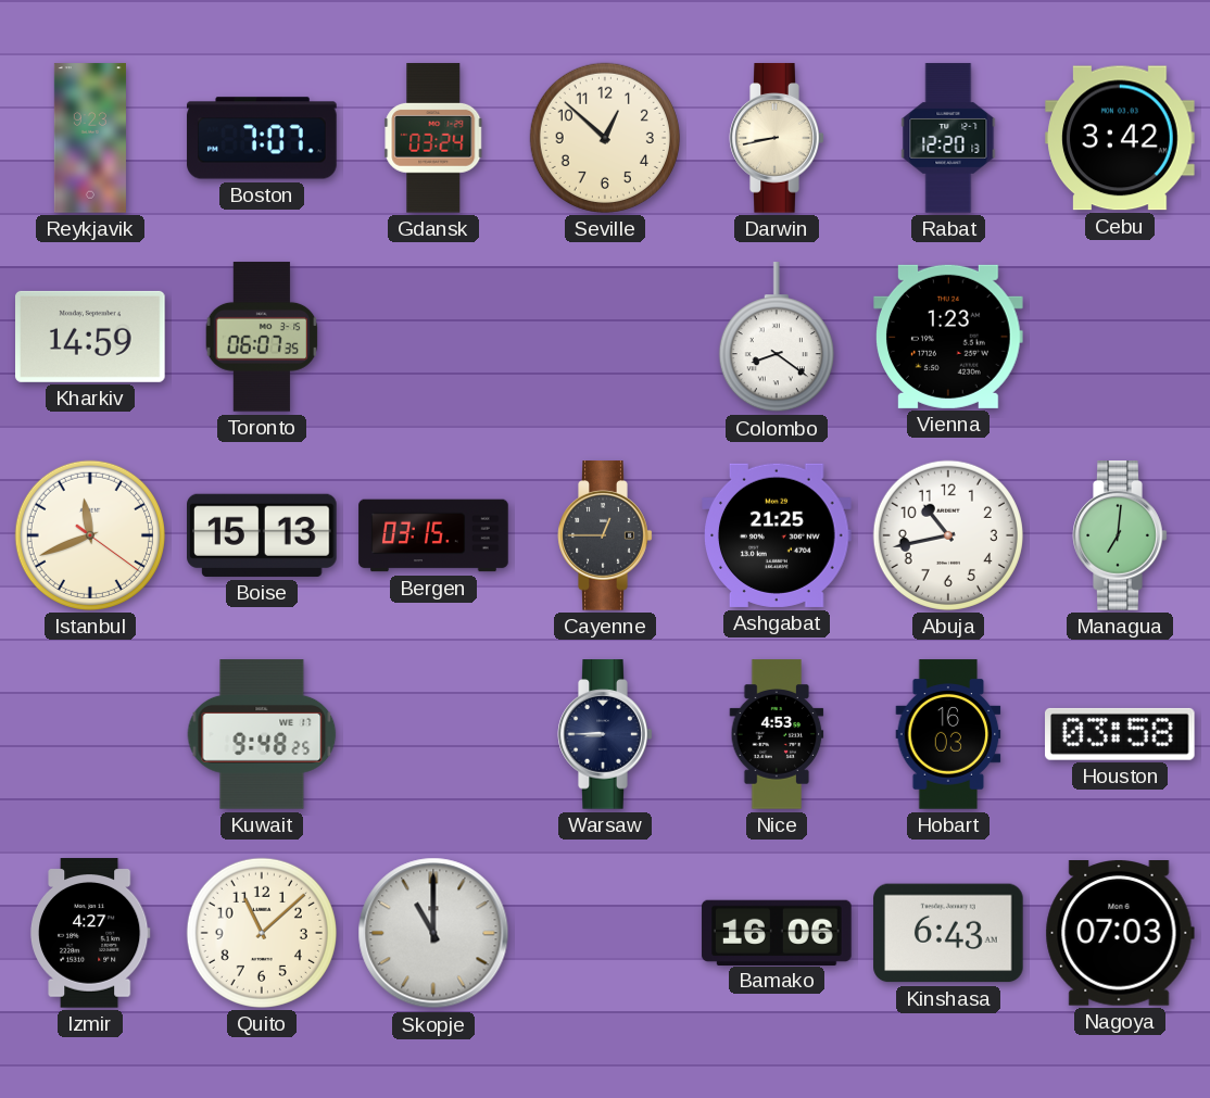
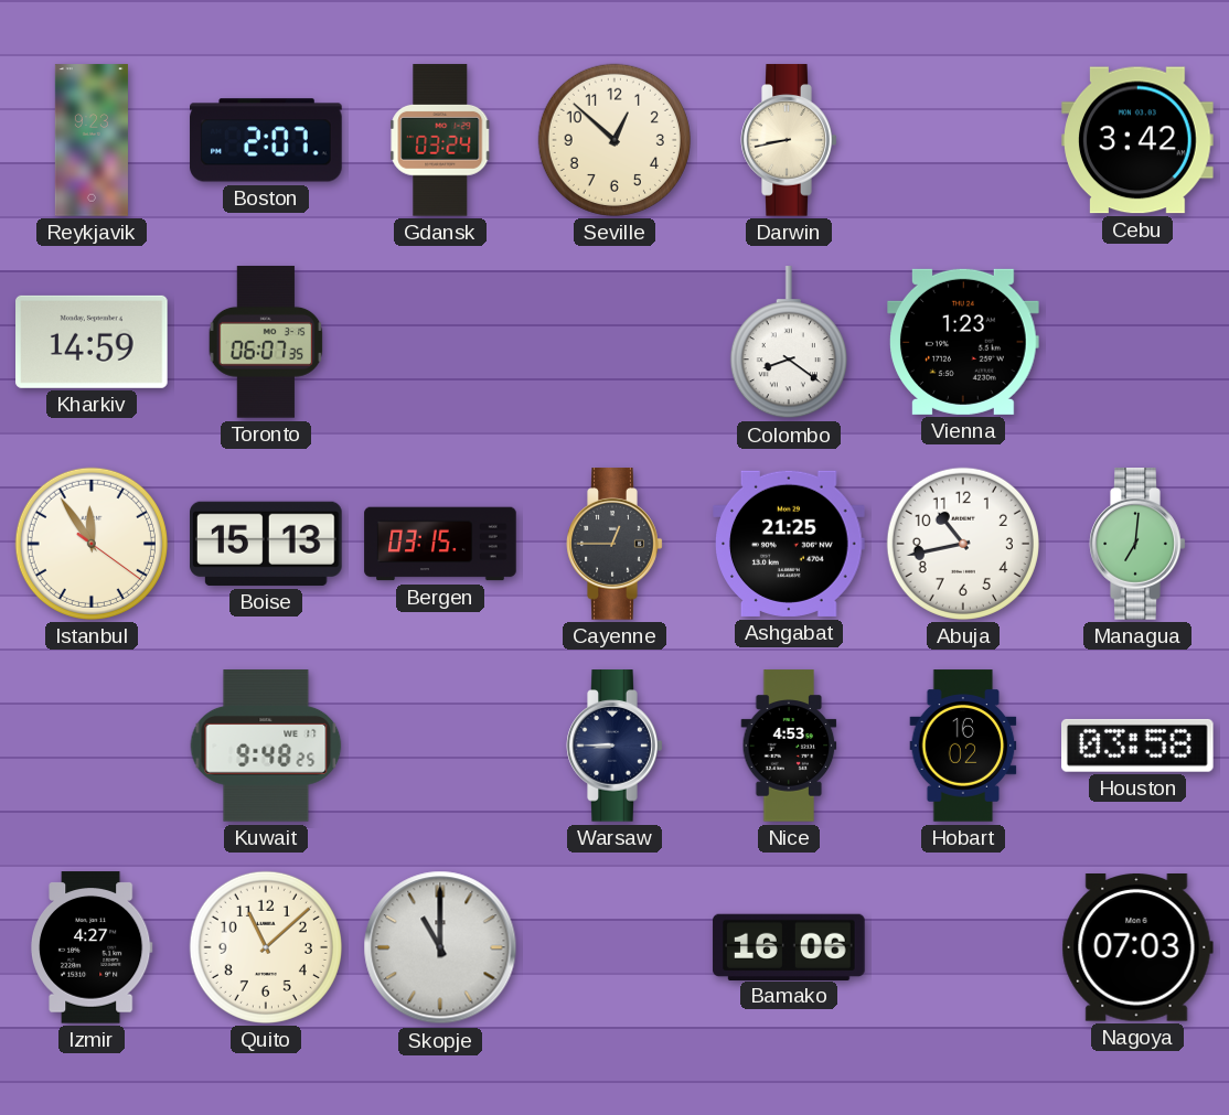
Boston: 7:07 -> 2:07
Rabat: 12:20 -> none
Istanbul: 11:41 -> 11:54
Hobart: 16:03 -> 16:02
Kinshasa: 6:43 -> none
